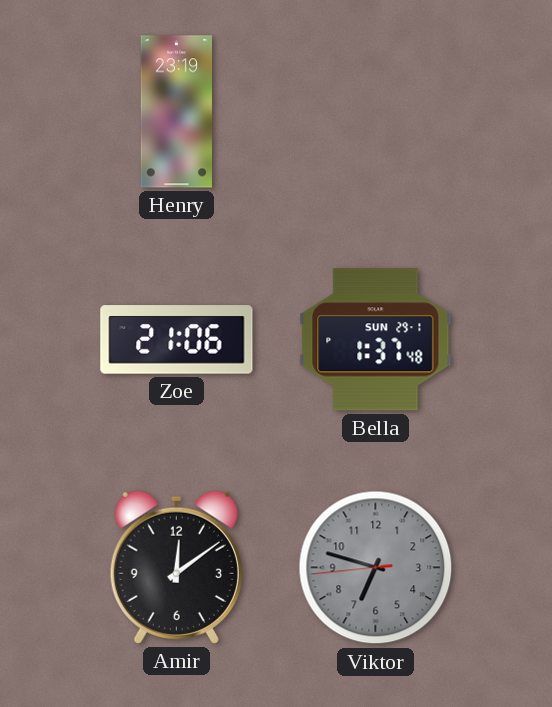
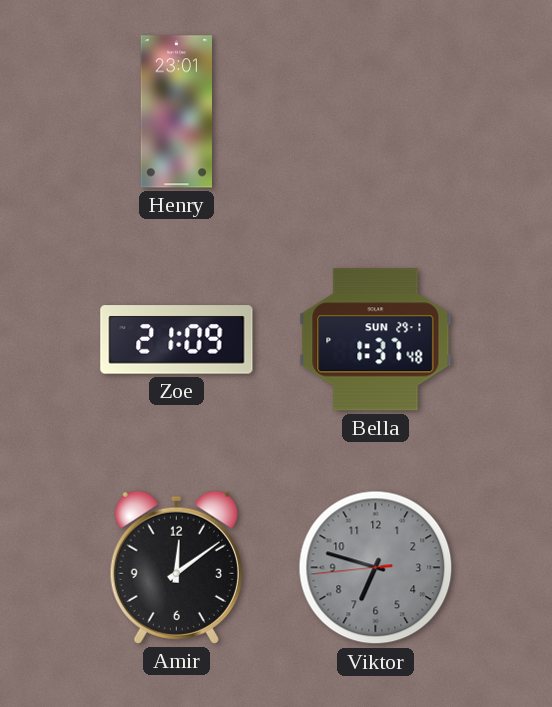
Henry: 23:19 -> 23:01
Zoe: 21:06 -> 21:09
